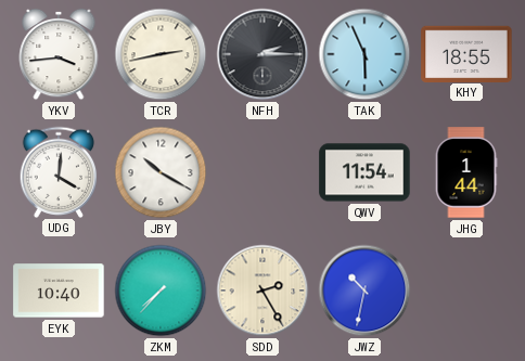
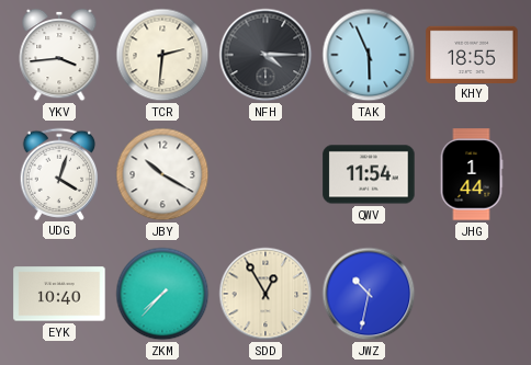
TCR: 2:43 -> 2:31
NFH: 2:15 -> 4:15
UDG: 4:01 -> 4:03
SDD: 2:25 -> 12:55
